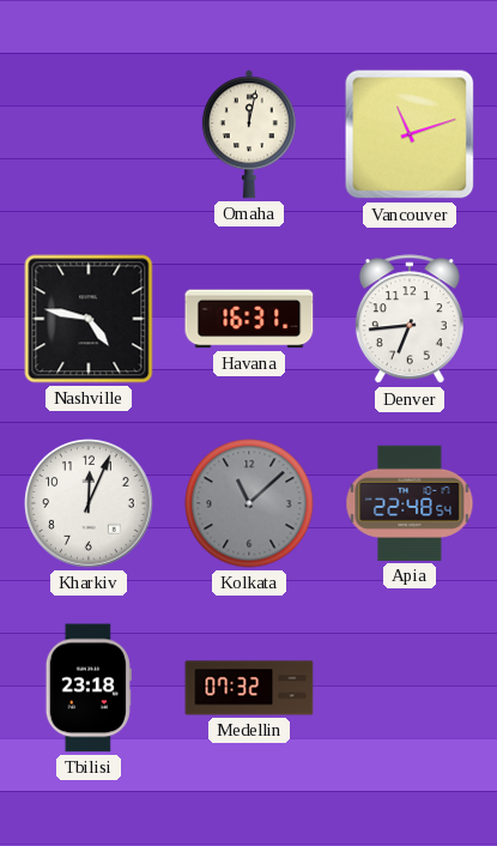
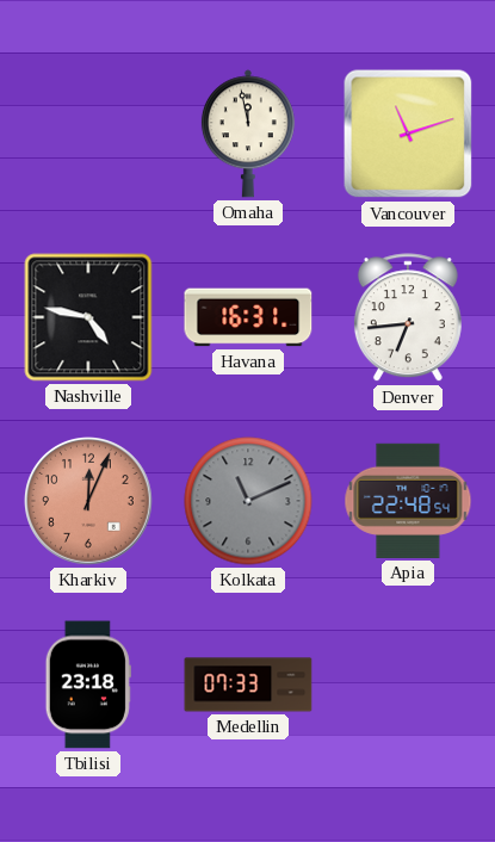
Omaha: 12:02 -> 11:58
Kharkiv dial: white -> salmon
Kolkata: 11:08 -> 11:11
Medellin: 07:32 -> 07:33
